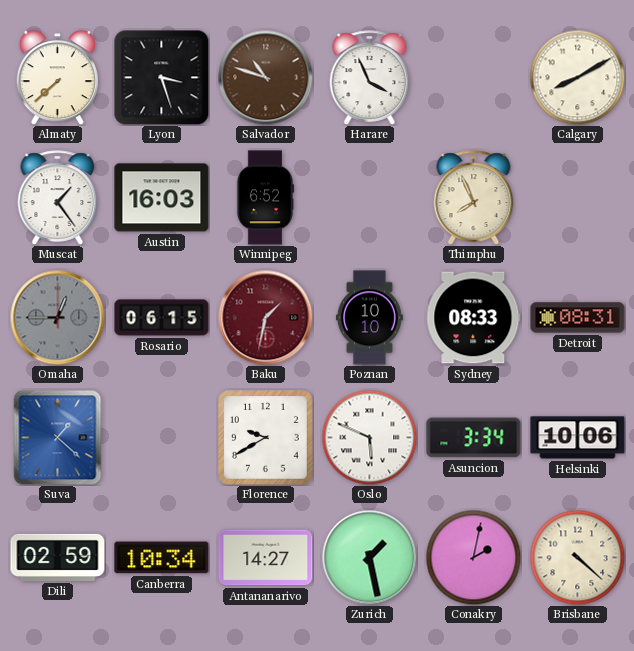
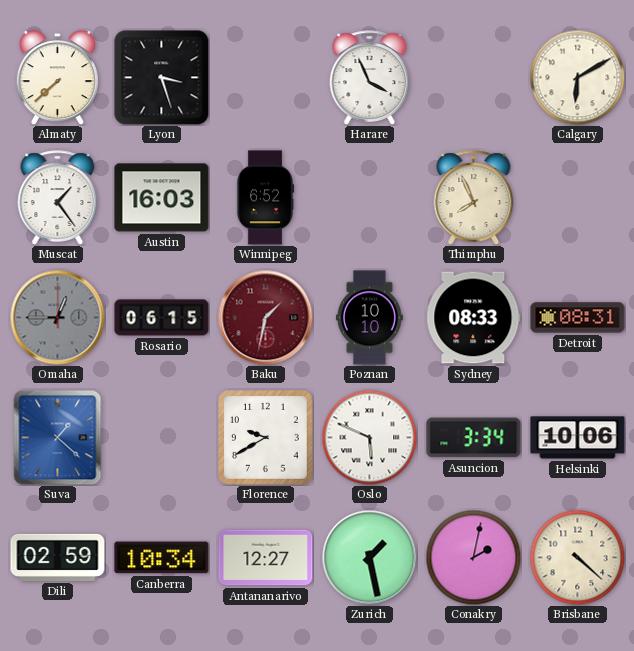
Salvador: 10:48 -> none
Calgary: 8:10 -> 6:10
Antananarivo: 14:27 -> 12:27
